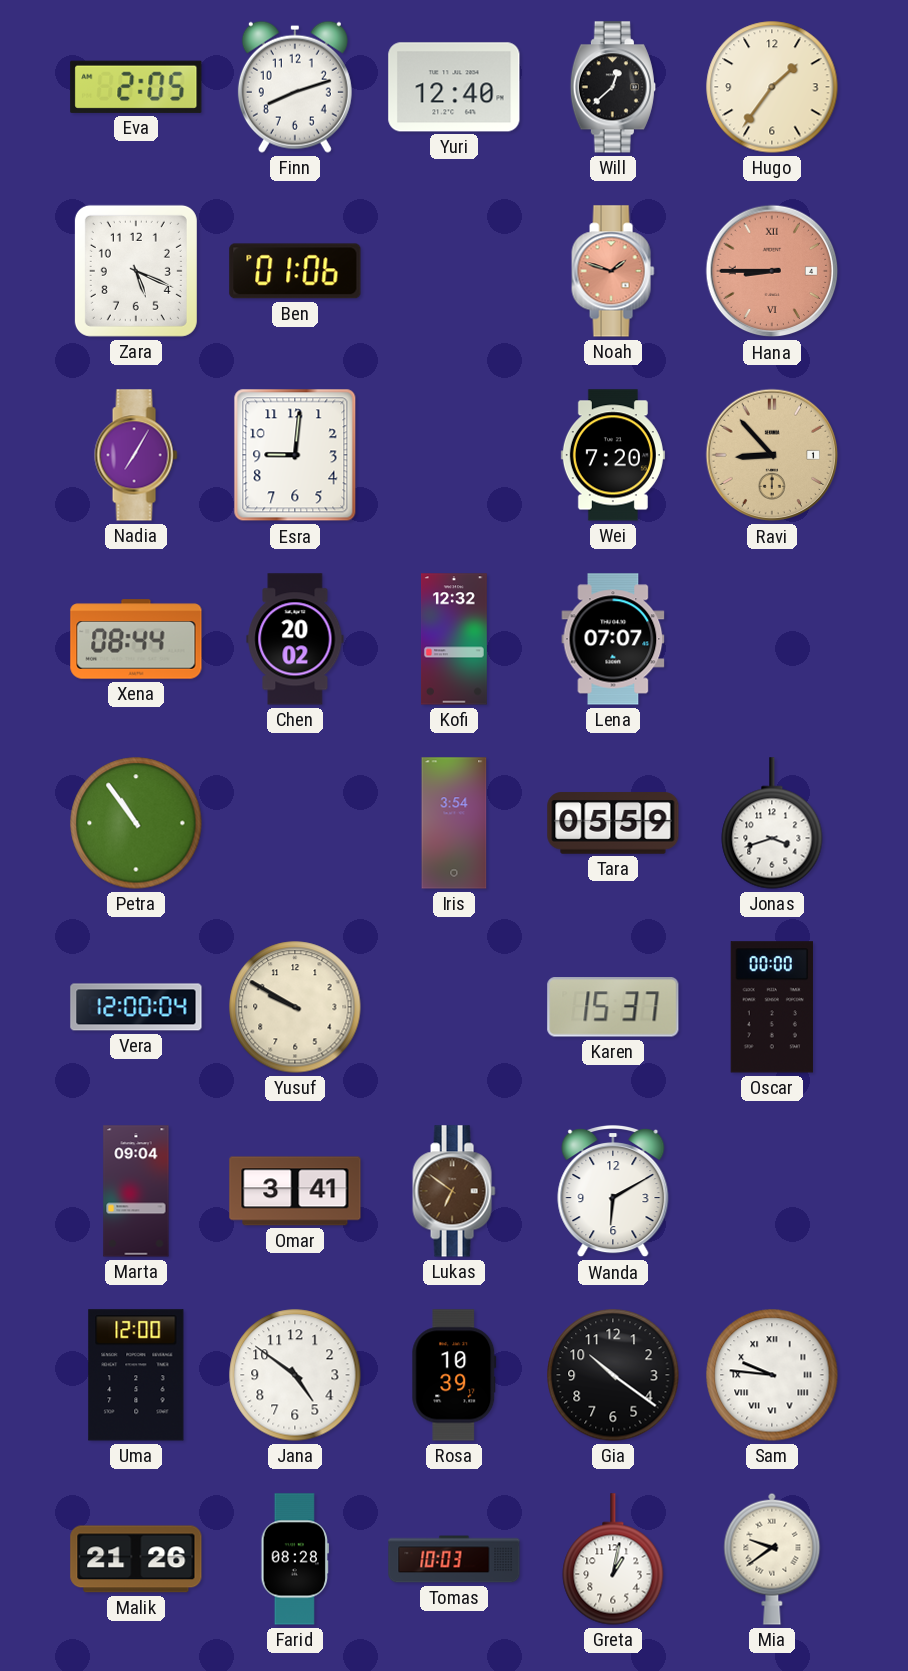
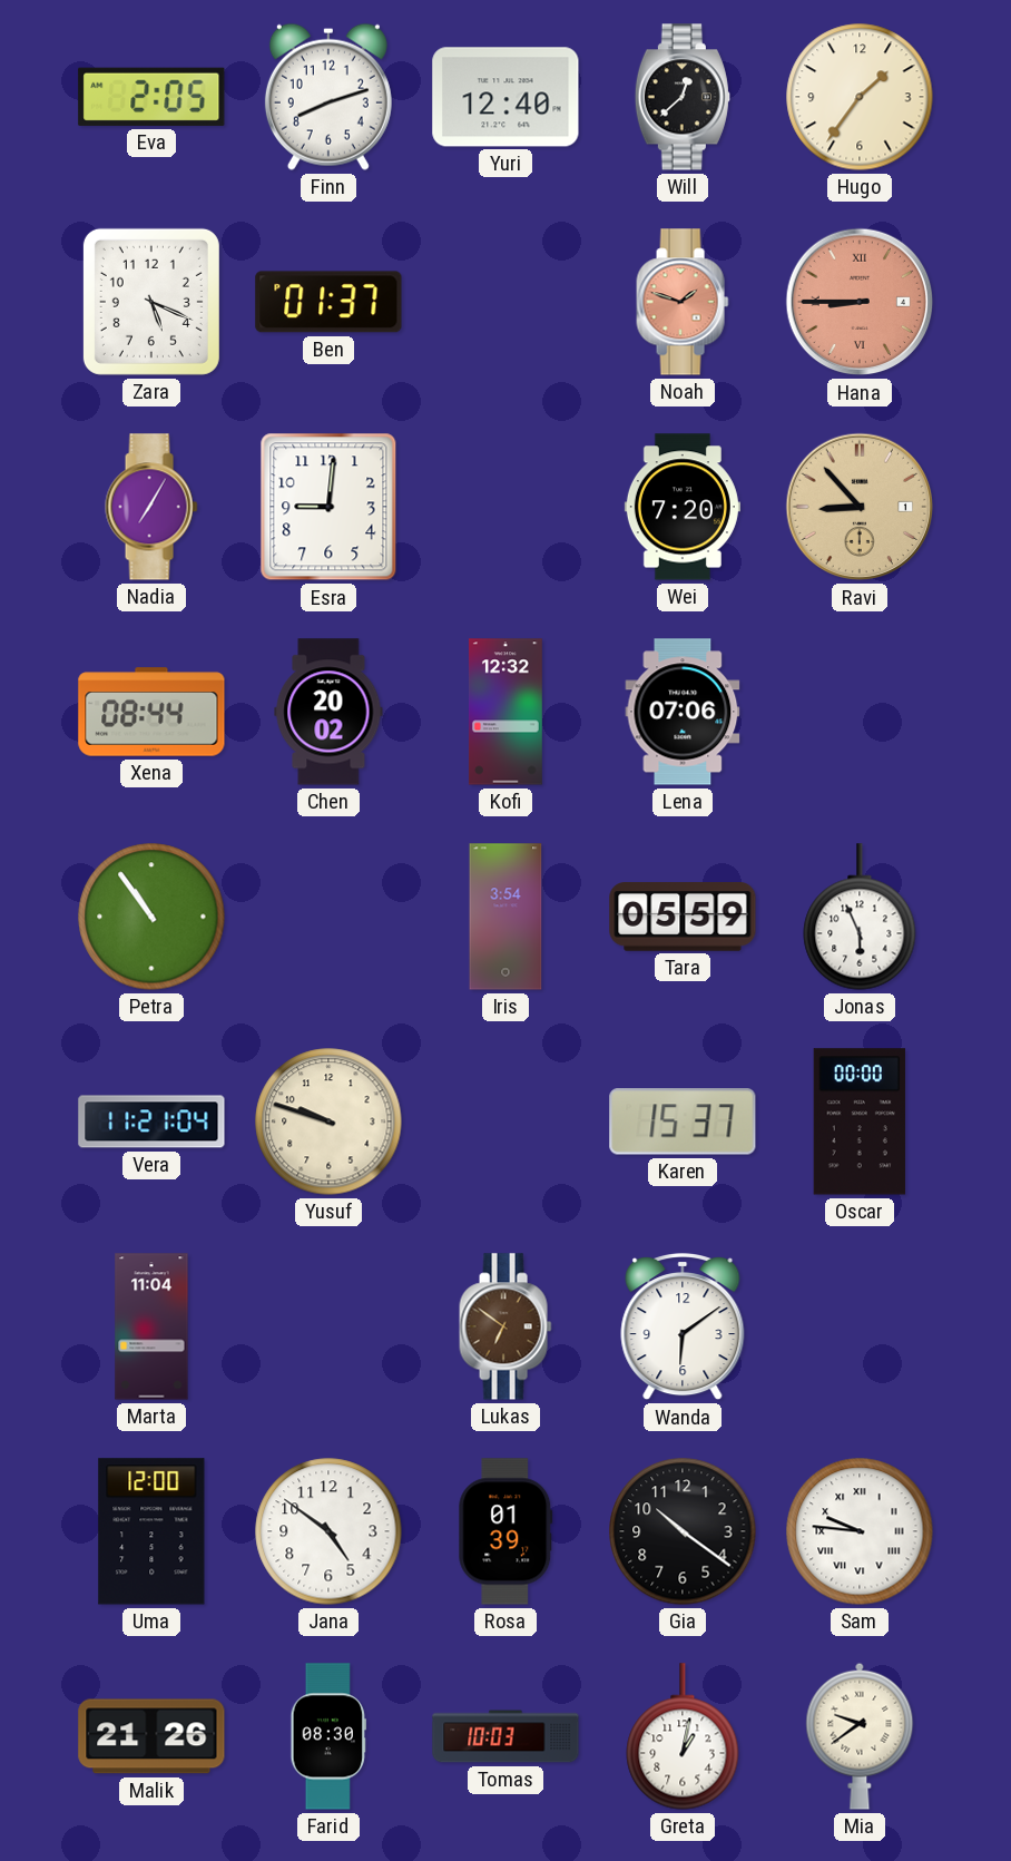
Ben: 01:06 -> 01:37
Lena: 07:07 -> 07:06
Jonas: 3:42 -> 5:56
Vera: 12:00 -> 11:21
Yusuf: 9:50 -> 9:48
Marta: 09:04 -> 11:04
Omar: 3:41 -> none
Wanda: 6:10 -> 6:09
Rosa: 10:39 -> 01:39
Farid: 08:28 -> 08:30
